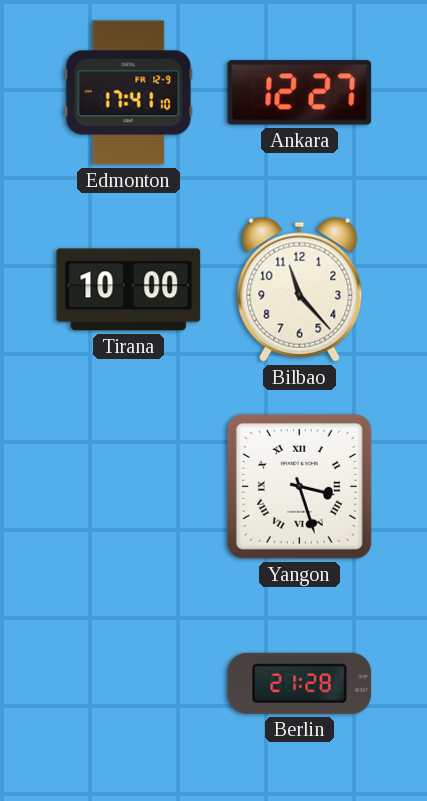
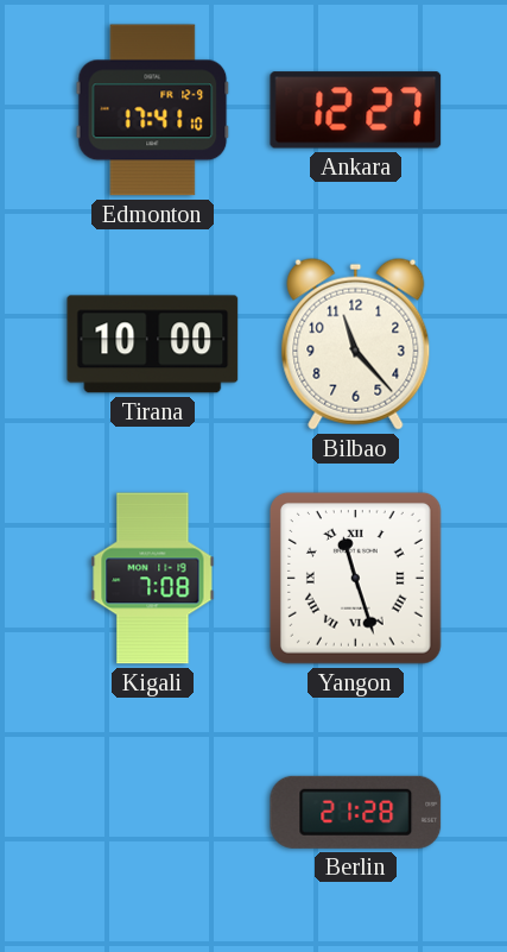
Kigali: none -> 7:08
Yangon: 3:27 -> 11:27
